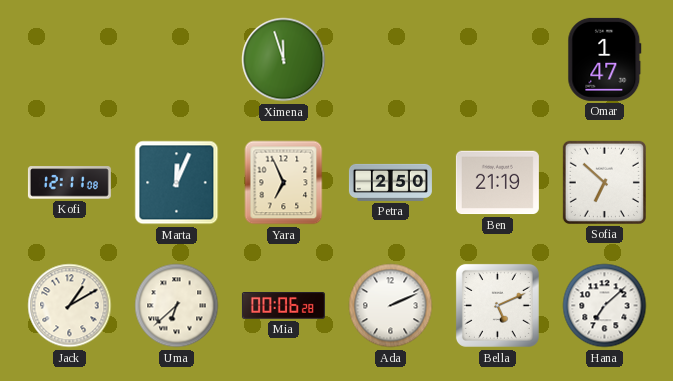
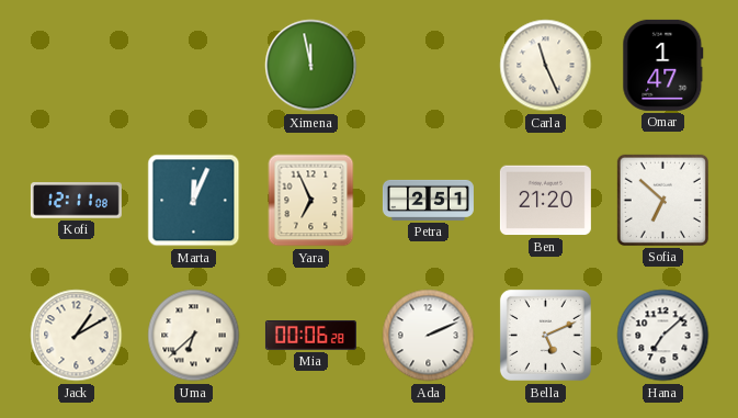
Ximena: 11:57 -> 11:58
Carla: none -> 11:26
Petra: 2:50 -> 2:51
Ben: 21:19 -> 21:20
